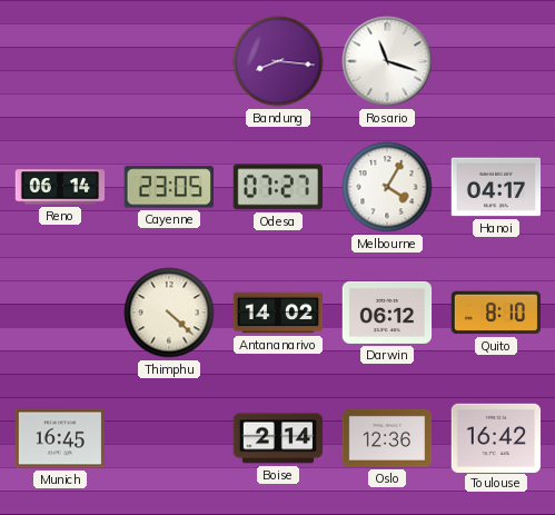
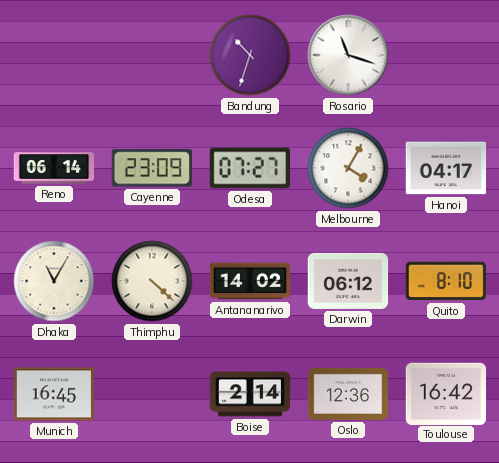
Bandung: 8:16 -> 10:33
Cayenne: 23:05 -> 23:09
Dhaka: none -> 11:05
